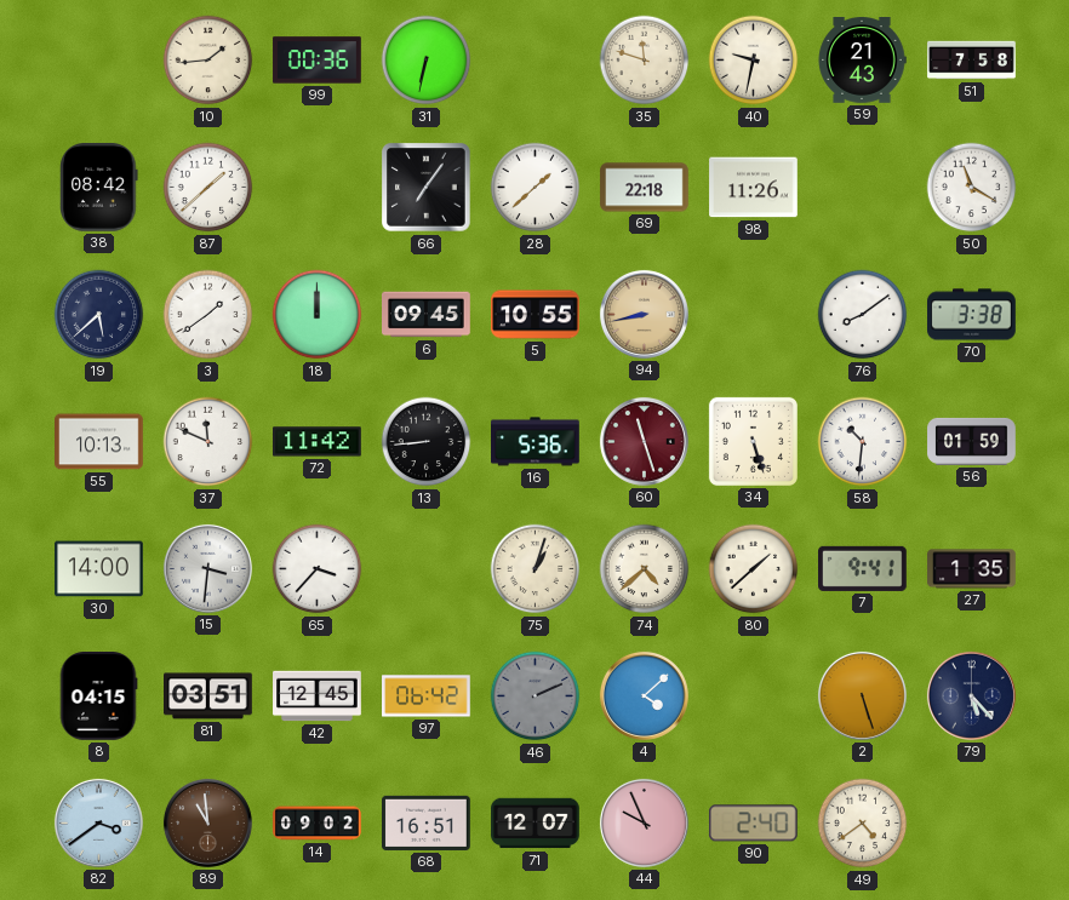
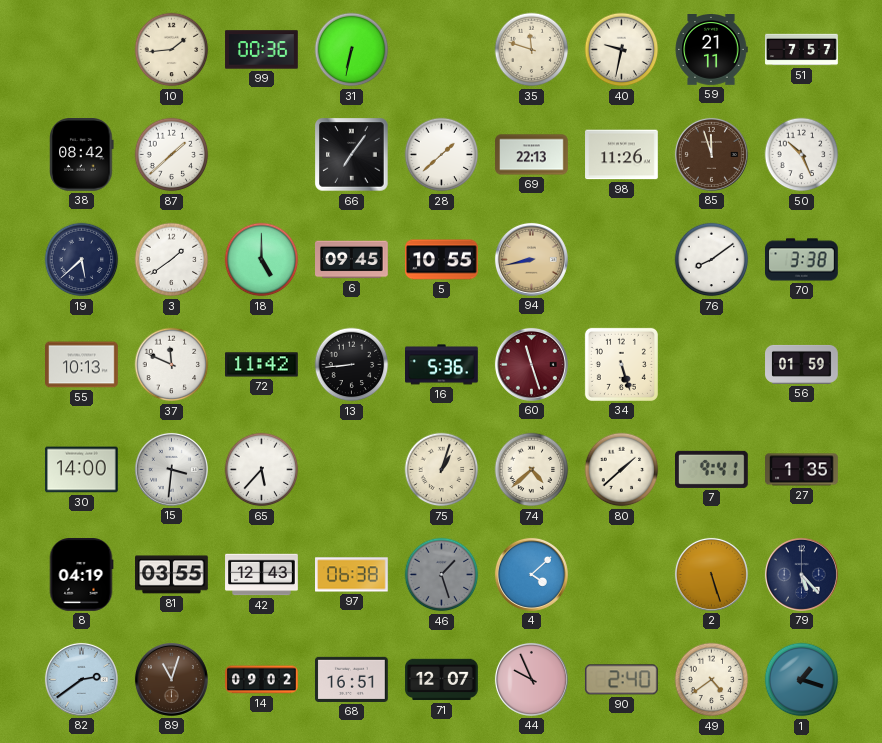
59: 21:43 -> 21:11
51: 7:58 -> 7:57
69: 22:18 -> 22:13
85: none -> 11:57
50: 11:20 -> 10:26
18: 12:00 -> 5:00
58: 10:31 -> none
65: 3:37 -> 5:37
8: 04:15 -> 04:19
81: 03:51 -> 03:55
42: 12:45 -> 12:43
97: 06:42 -> 06:38
46: 2:11 -> 1:27
82: 3:39 -> 2:39
89: 10:59 -> 11:03
1: none -> 1:18
